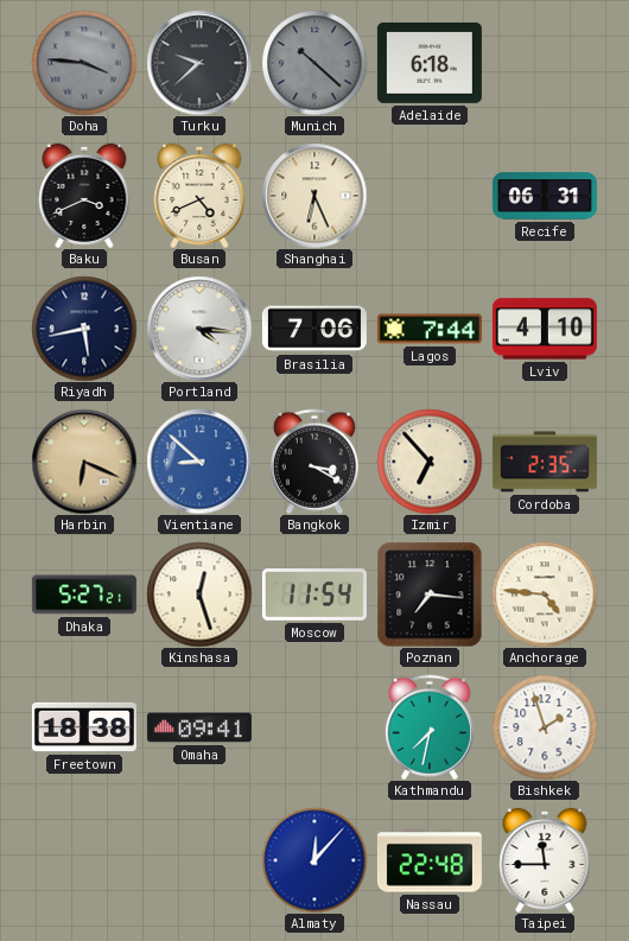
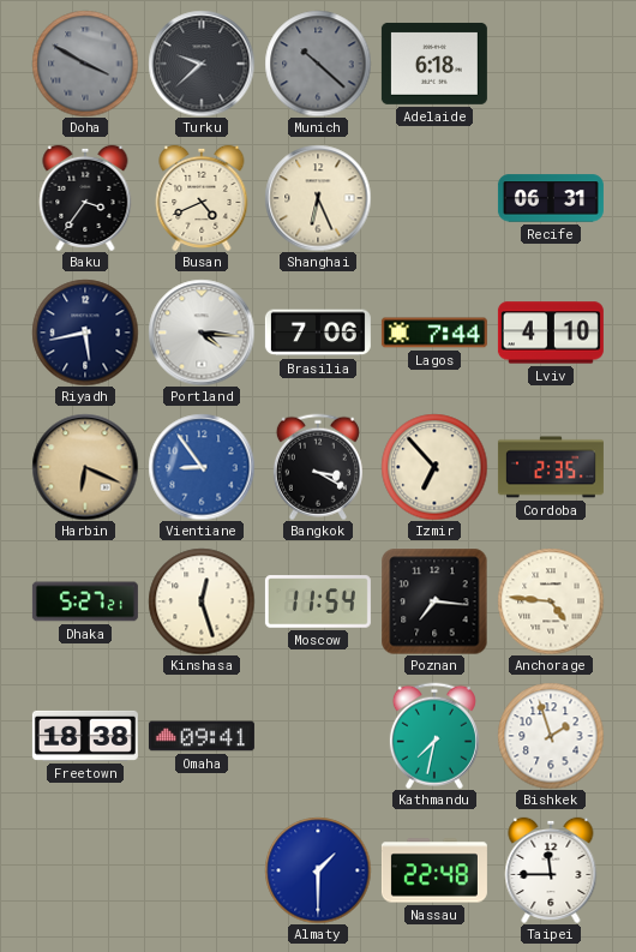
Doha: 3:46 -> 3:50
Baku: 3:41 -> 3:36
Vientiane: 8:52 -> 8:54
Almaty: 12:07 -> 1:30
